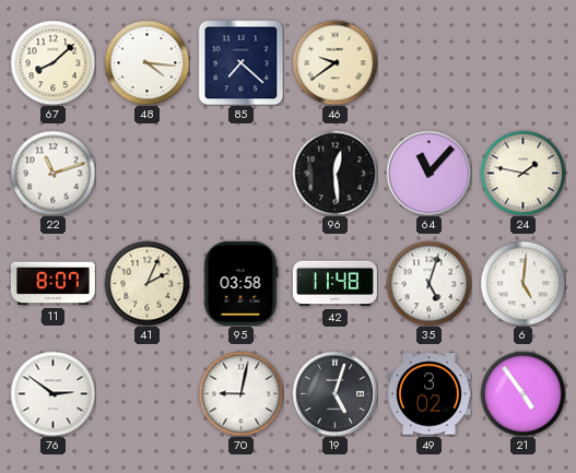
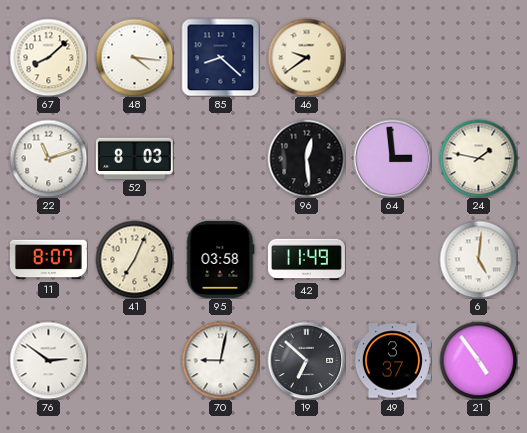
85: 7:22 -> 8:22
52: none -> 8:03
64: 11:07 -> 2:59
41: 2:04 -> 7:04
42: 11:48 -> 11:49
35: 5:03 -> none
19: 5:03 -> 6:52
49: 3:02 -> 3:37
